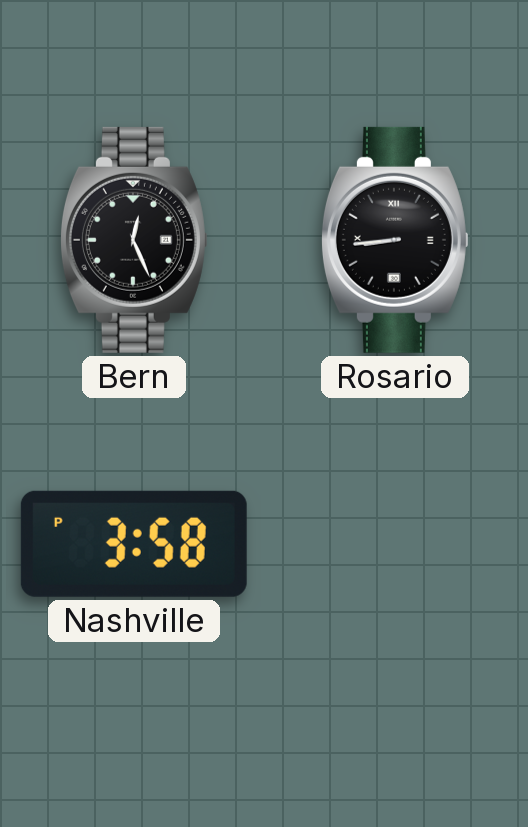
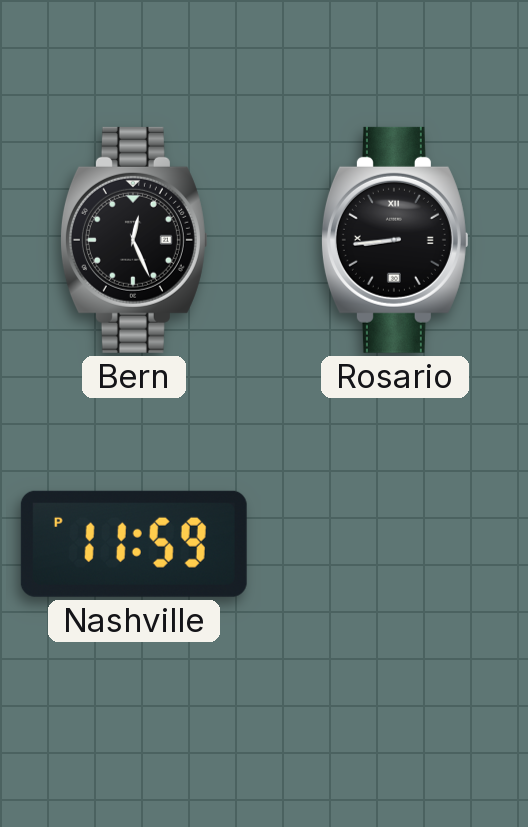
Nashville: 3:58 -> 11:59
